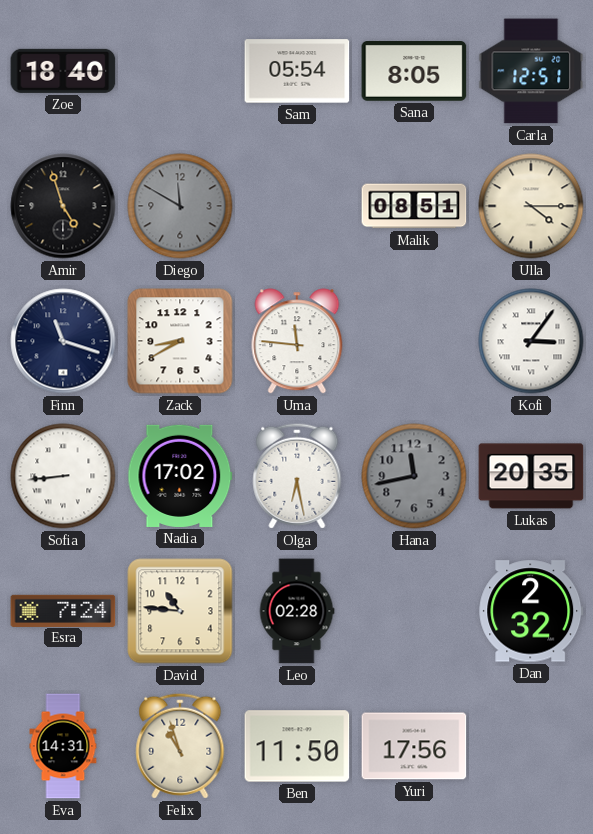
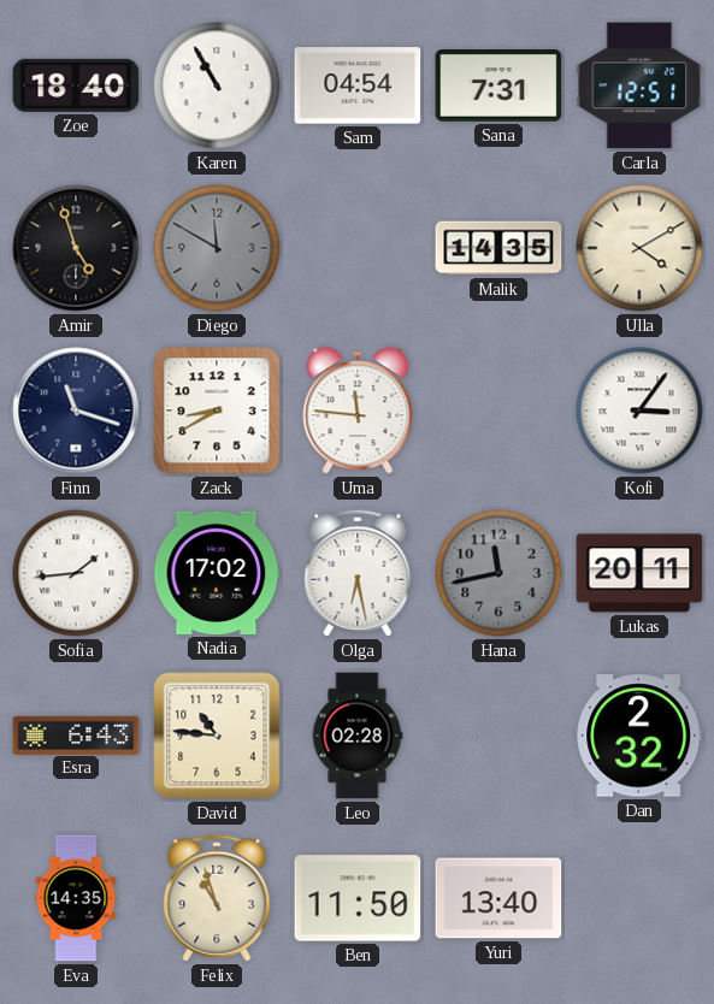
Karen: none -> 10:55
Sam: 05:54 -> 04:54
Sana: 8:05 -> 7:31
Malik: 08:51 -> 14:35
Ulla: 4:15 -> 4:10
Sofia: 8:44 -> 1:44
Lukas: 20:35 -> 20:11
Esra: 7:24 -> 6:43
Eva: 14:31 -> 14:35
Yuri: 17:56 -> 13:40
